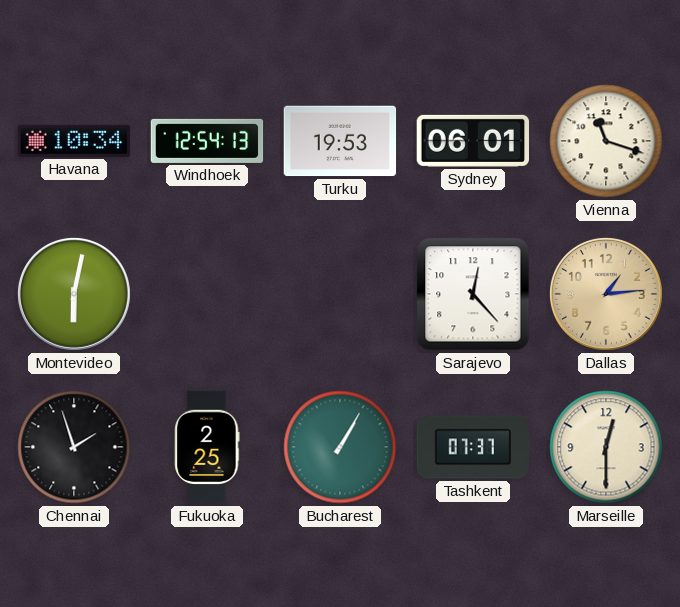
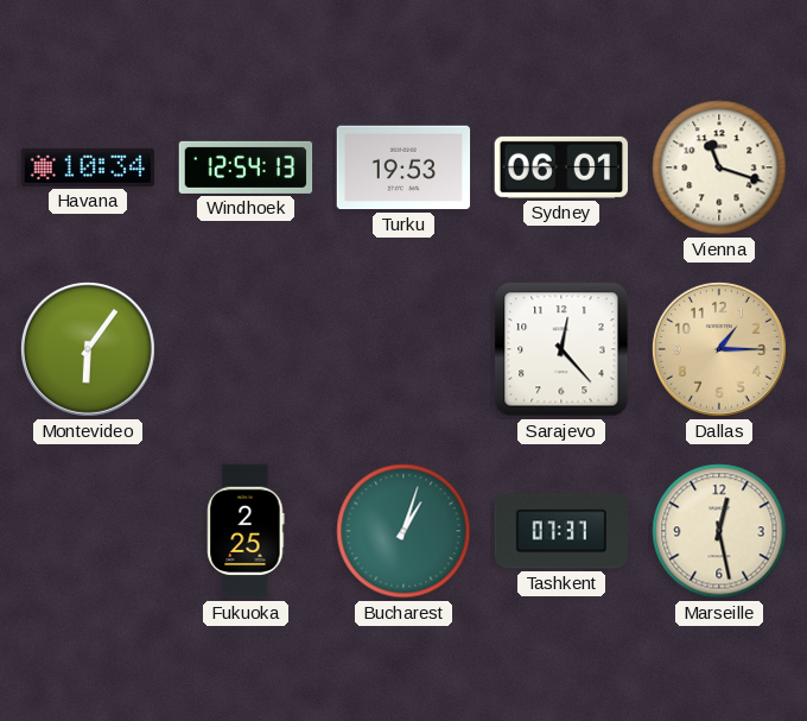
Montevideo: 6:02 -> 6:06
Dallas: 1:14 -> 1:15
Chennai: 1:57 -> none
Bucharest: 1:05 -> 1:03
Marseille: 12:30 -> 12:28
